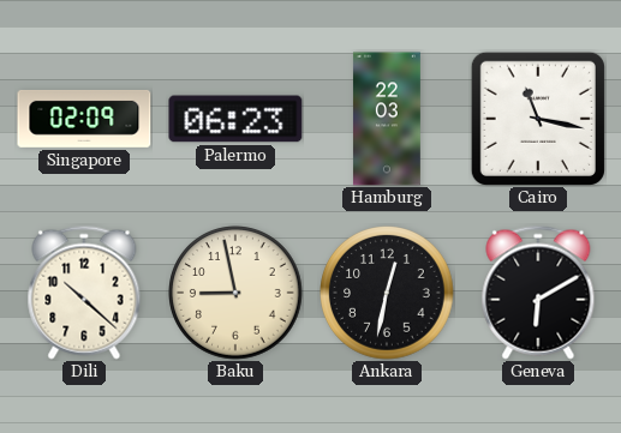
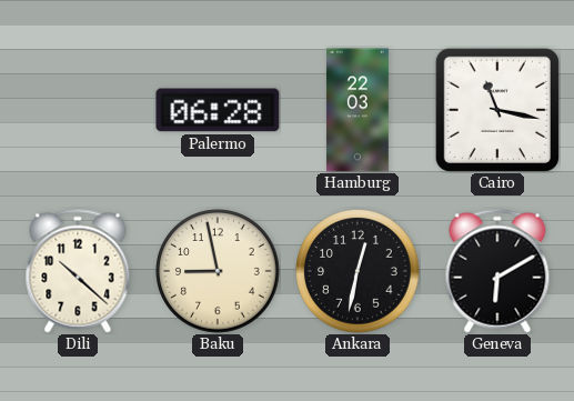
Singapore: 02:09 -> none
Palermo: 06:23 -> 06:28
